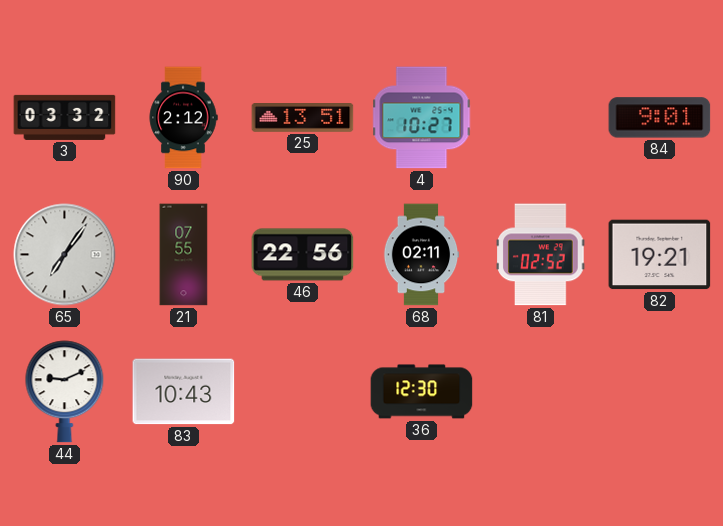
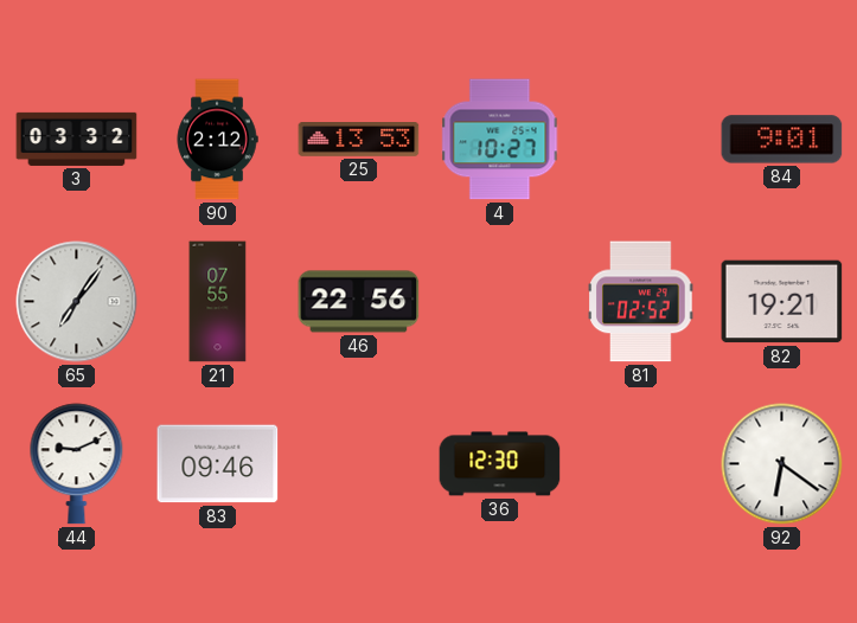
25: 13:51 -> 13:53
68: 02:11 -> none
83: 10:43 -> 09:46
92: none -> 6:21
